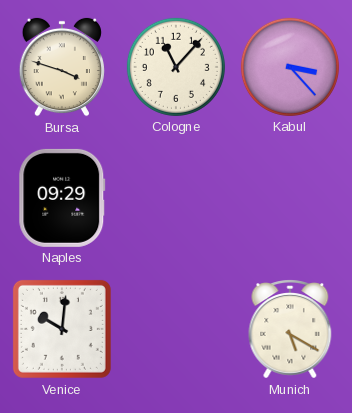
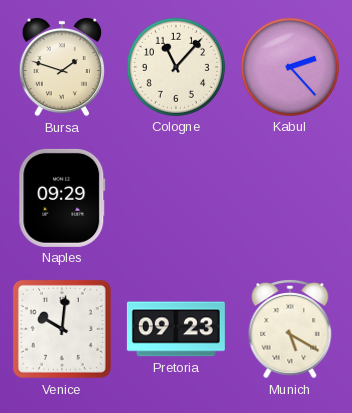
Bursa: 3:48 -> 1:48
Kabul: 3:23 -> 2:23
Pretoria: none -> 09:23
